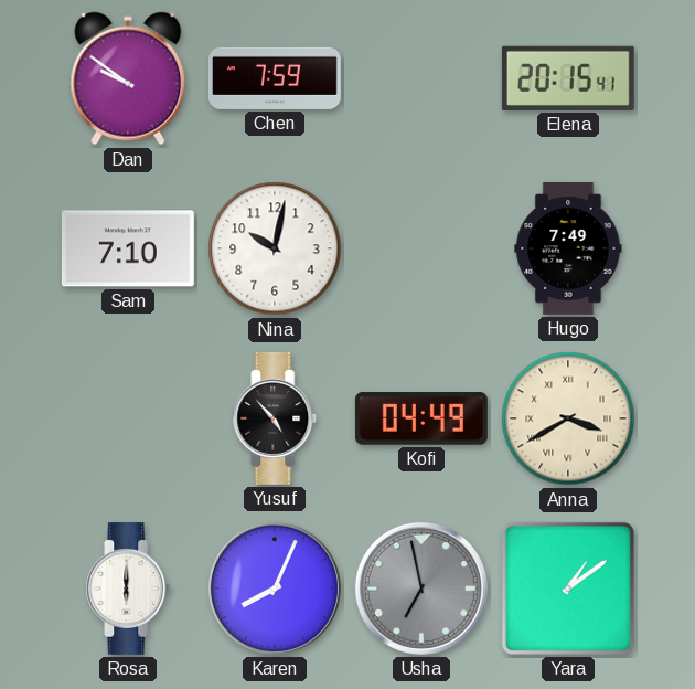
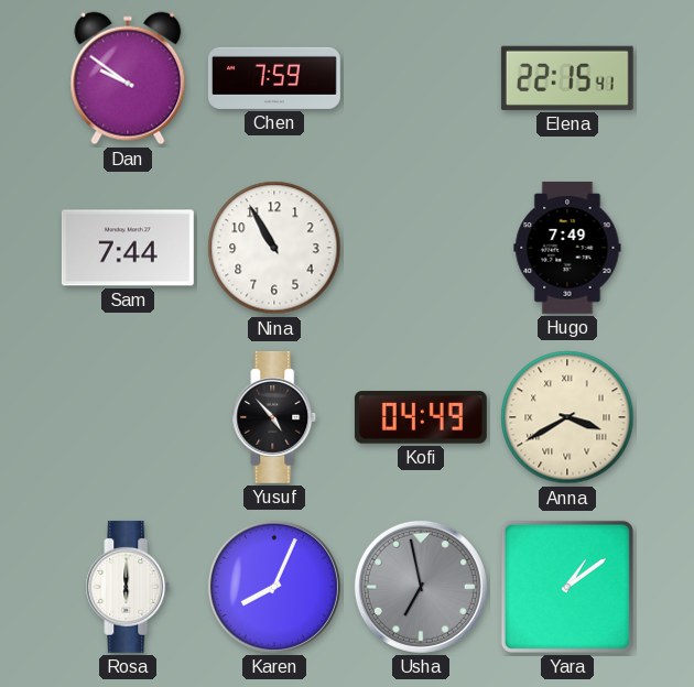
Elena: 20:15 -> 22:15
Sam: 7:10 -> 7:44
Nina: 10:02 -> 10:55
